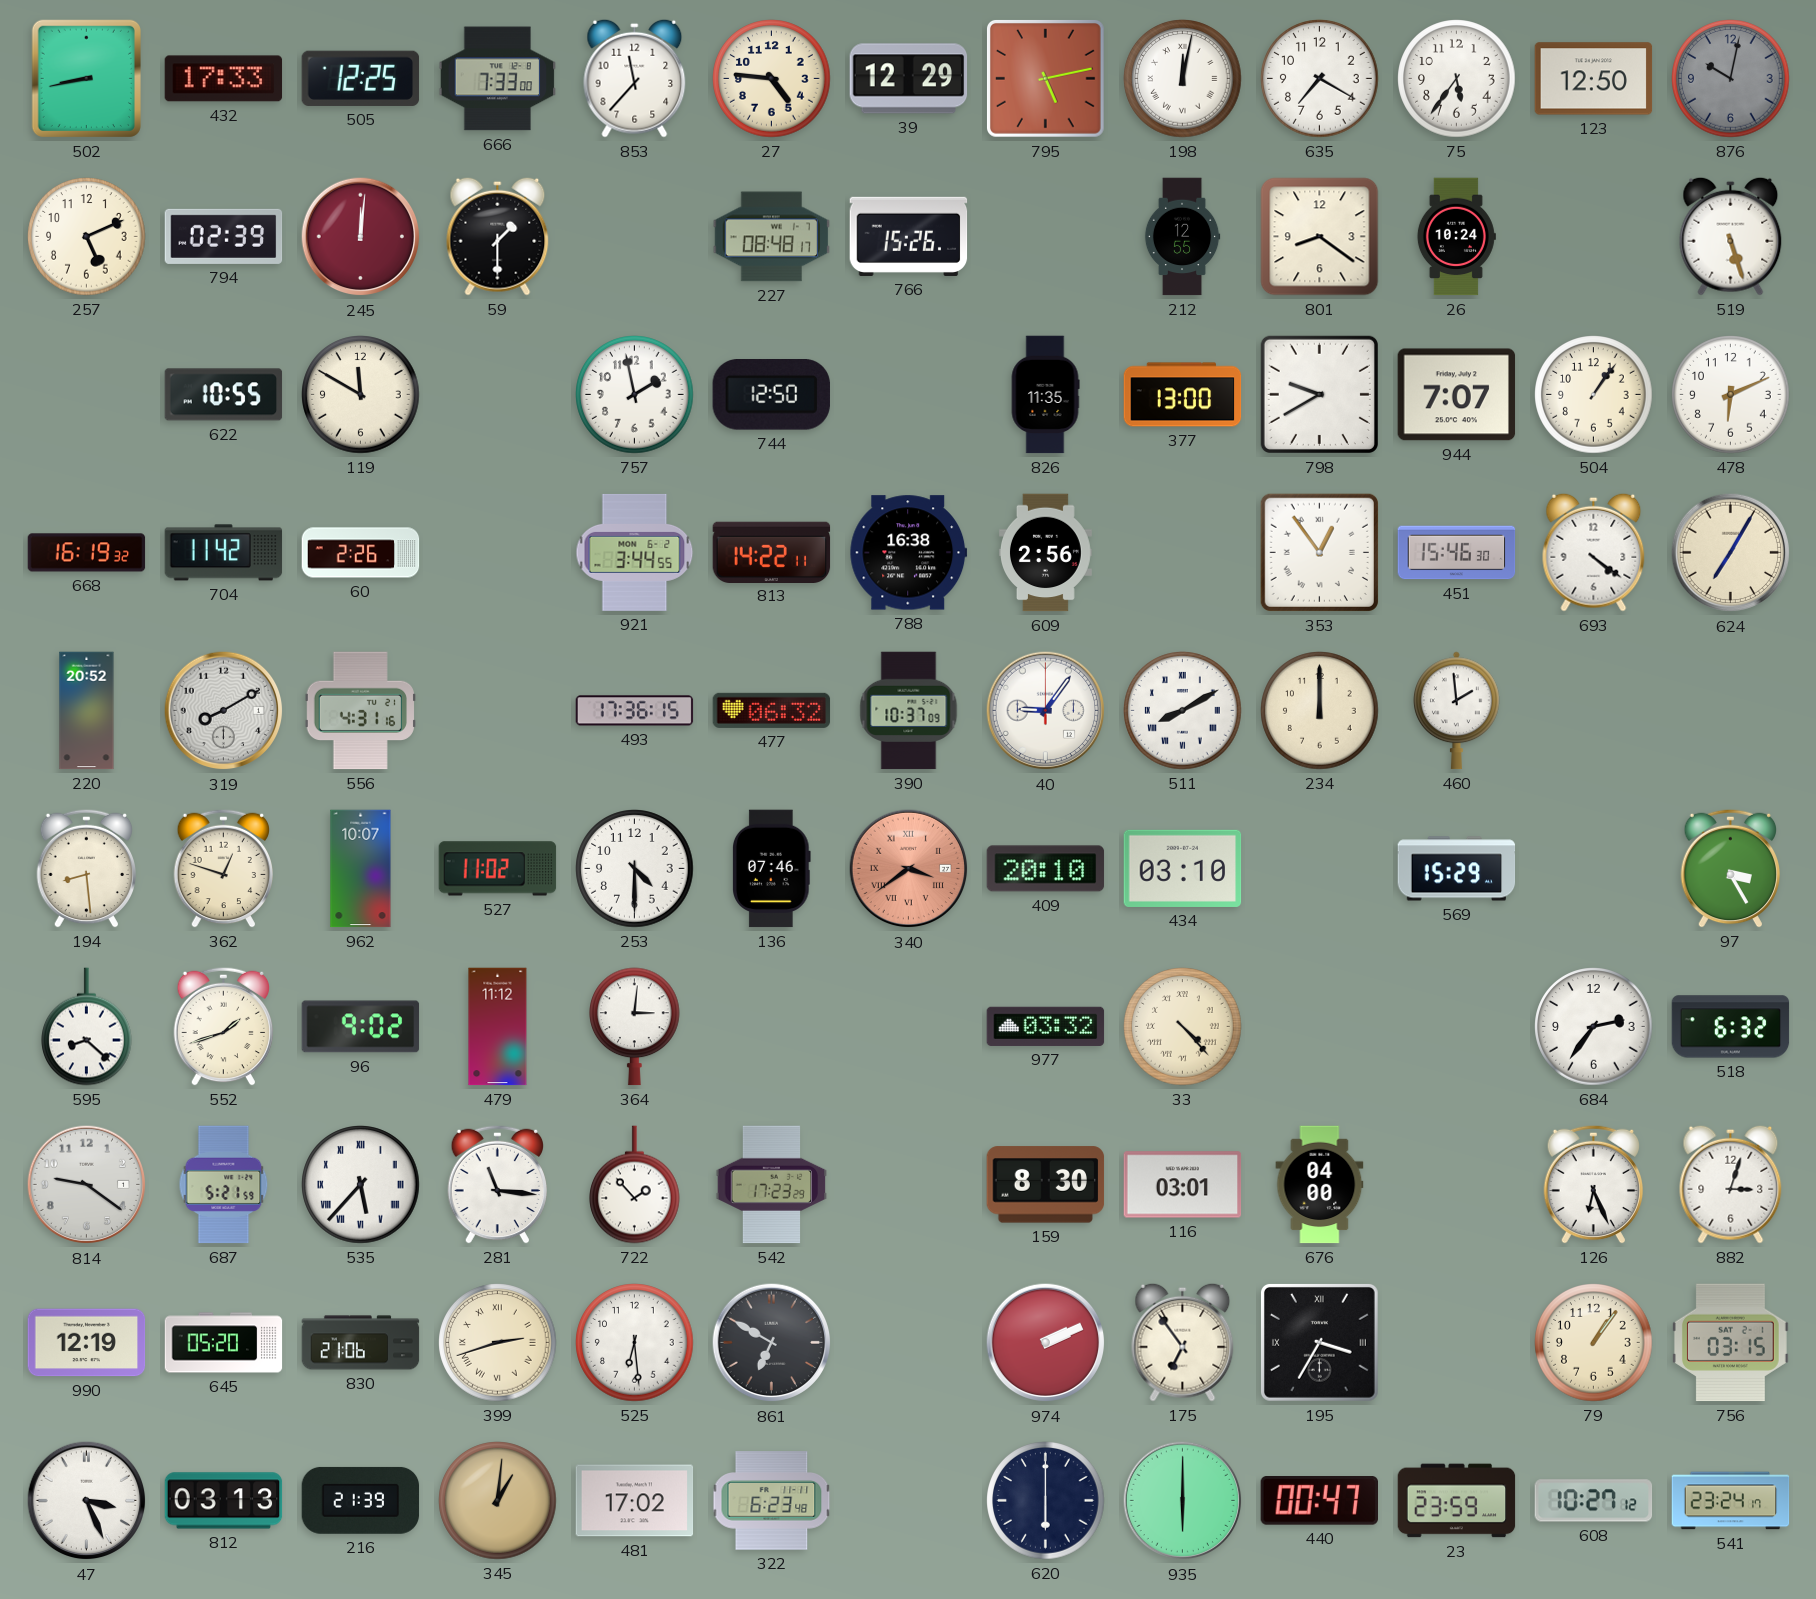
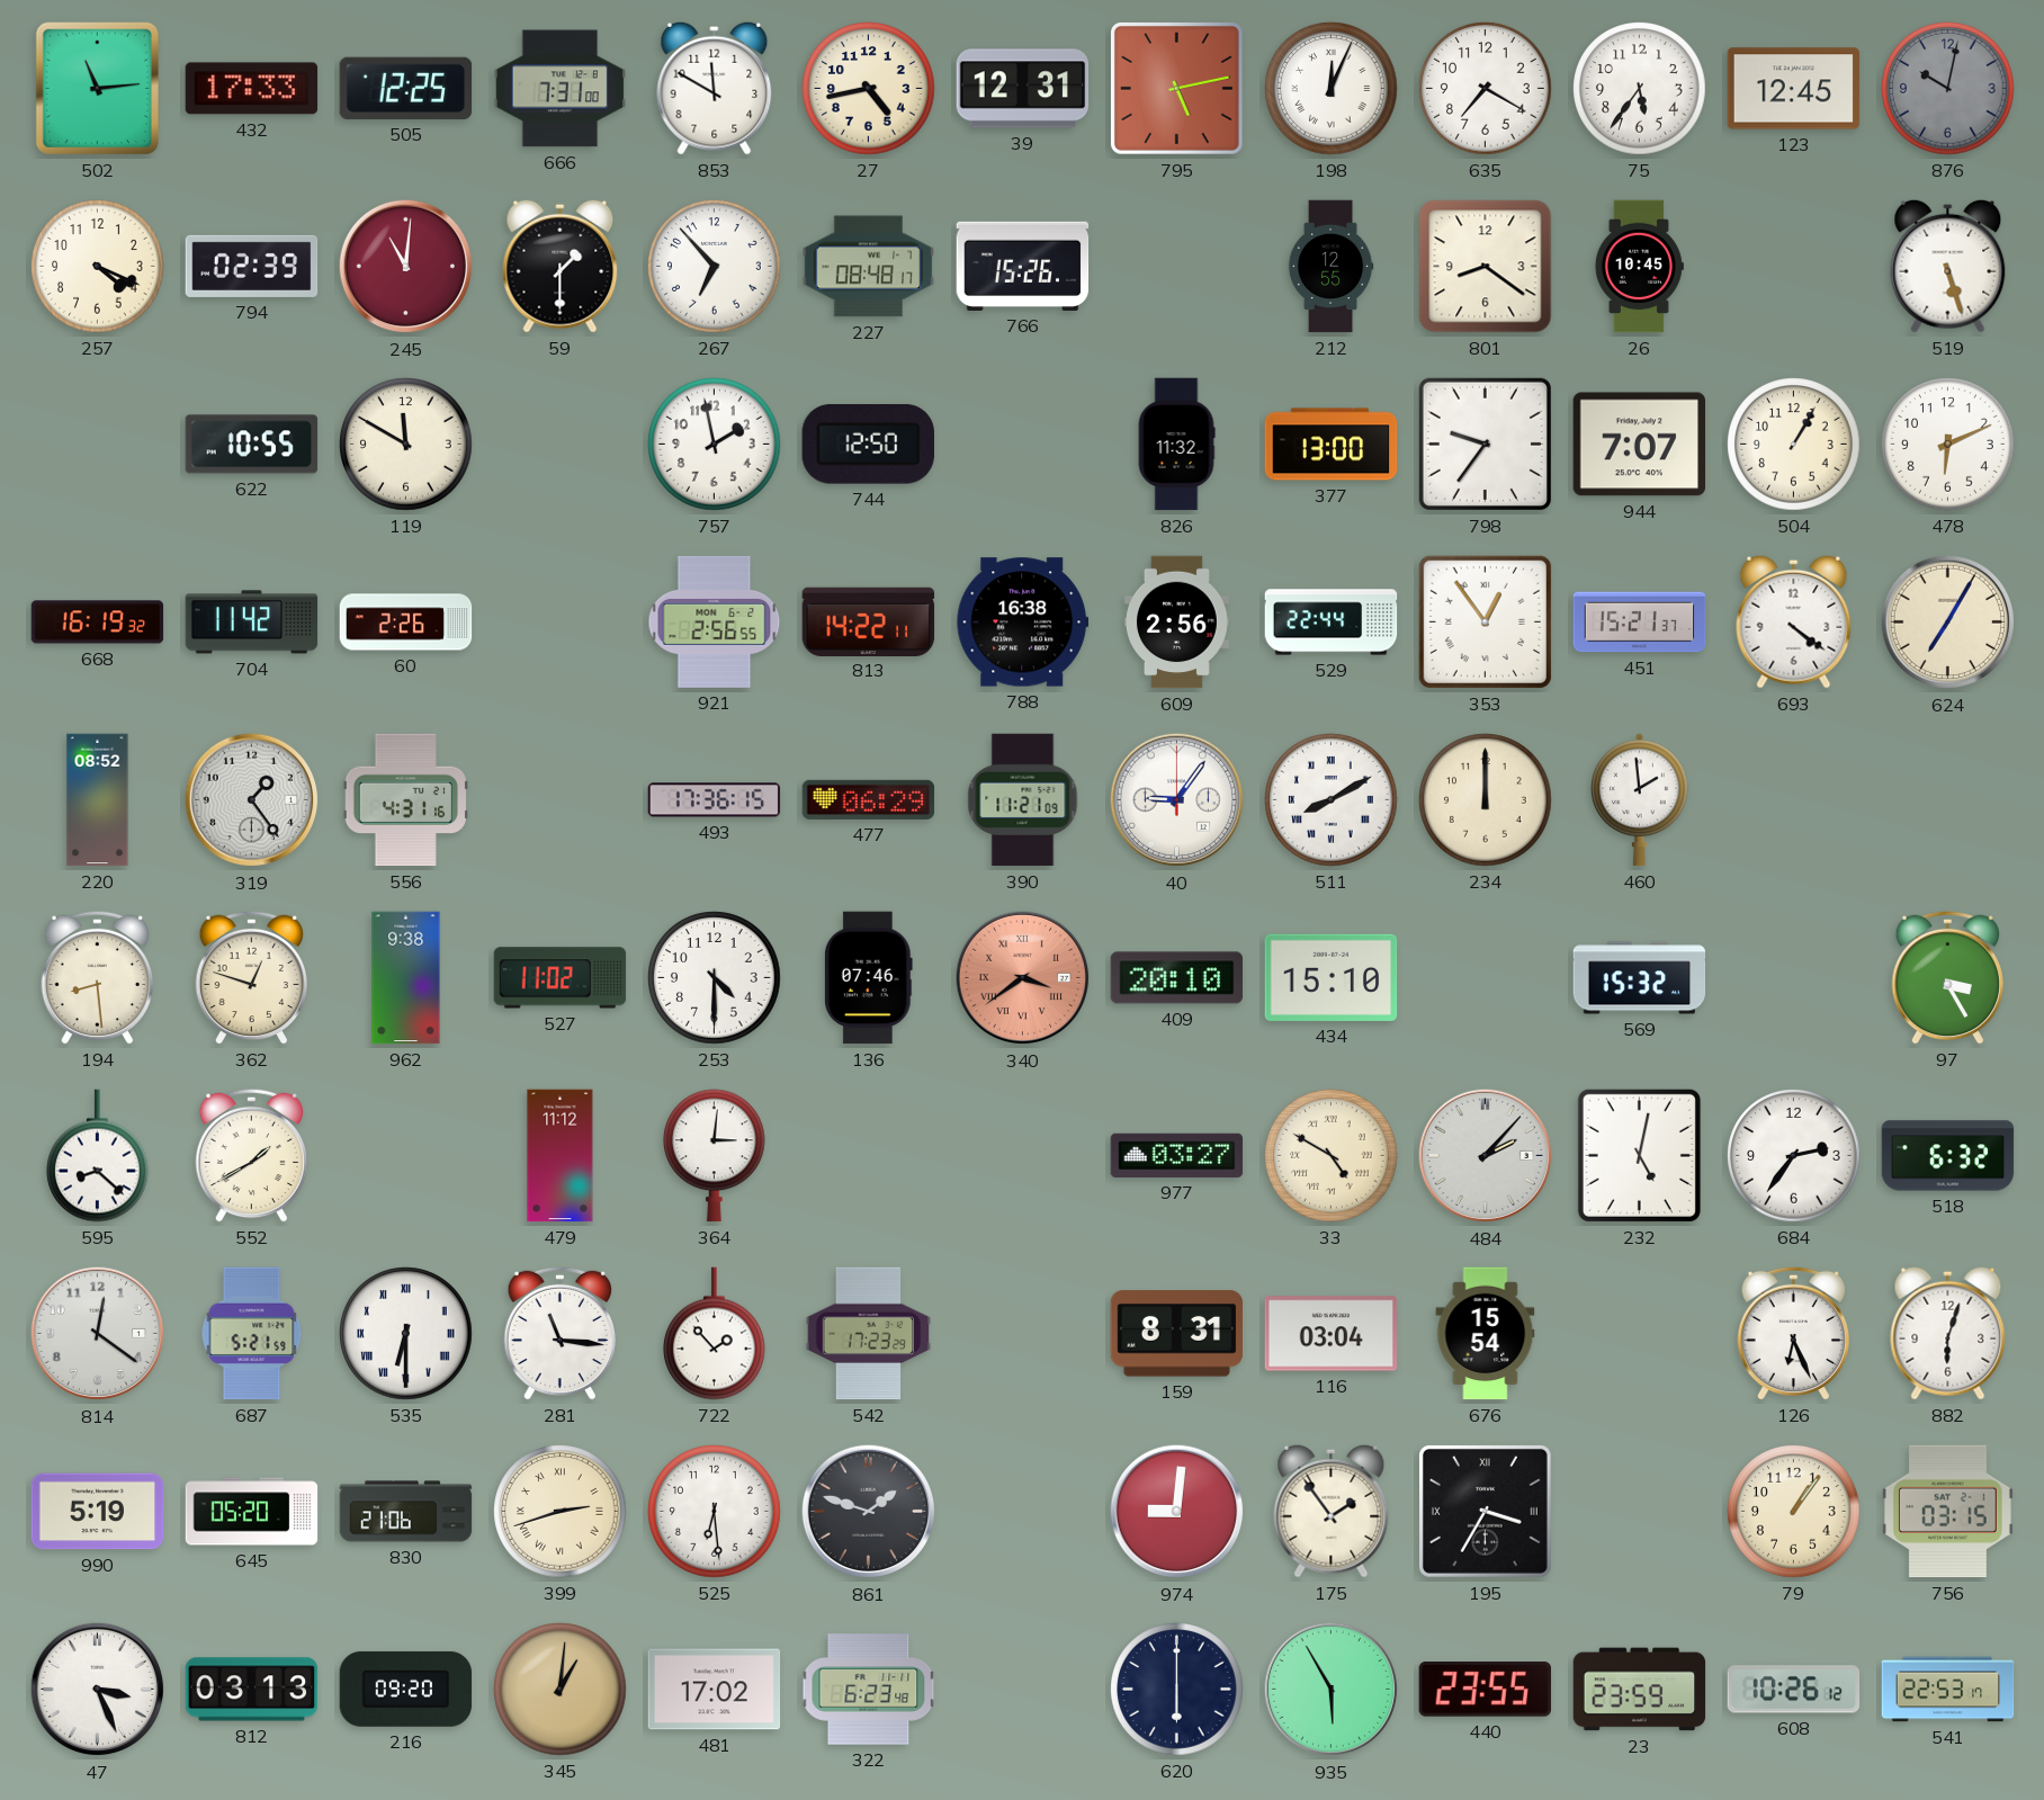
502: 8:43 -> 11:14
666: 7:33 -> 7:31
853: 11:37 -> 11:50
27: 4:46 -> 4:43
39: 12:29 -> 12:31
198: 12:02 -> 12:04
123: 12:50 -> 12:45
257: 5:11 -> 4:19
245: 12:01 -> 11:01
267: none -> 6:53
26: 10:24 -> 10:45
826: 11:35 -> 11:32
798: 9:40 -> 9:36
504: 1:06 -> 1:05
921: 3:44 -> 2:56
529: none -> 22:44
451: 15:46 -> 15:21
220: 20:52 -> 08:52
319: 8:10 -> 1:24
477: 06:32 -> 06:29
390: 10:37 -> 11:21
962: 10:07 -> 9:38
434: 03:10 -> 15:10
569: 15:29 -> 15:32
552: 1:42 -> 1:40
96: 9:02 -> none
977: 03:32 -> 03:27
33: 4:23 -> 4:50
484: none -> 2:07
232: none -> 5:02
814: 9:21 -> 12:21
535: 5:37 -> 6:30
159: 8:30 -> 8:31
116: 03:01 -> 03:04
676: 04:00 -> 15:54
882: 3:03 -> 6:03
990: 12:19 -> 5:19
861: 6:50 -> 1:48
974: 2:11 -> 9:01
175: 6:54 -> 1:54
216: 21:39 -> 09:20
935: 6:00 -> 5:55
440: 00:47 -> 23:55
608: 10:27 -> 10:26
541: 23:24 -> 22:53
